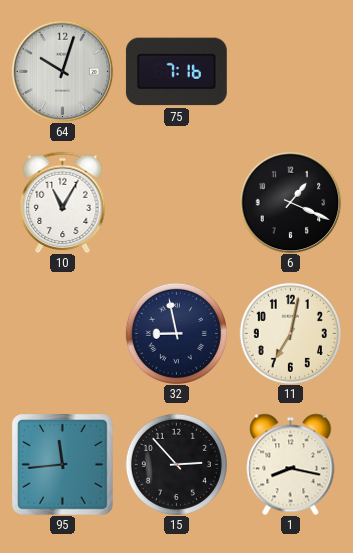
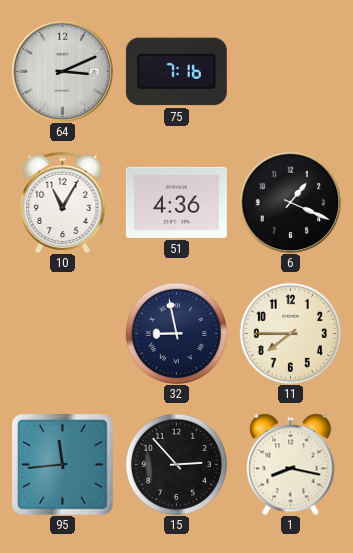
64: 10:03 -> 3:11
51: none -> 4:36
11: 7:02 -> 7:45
